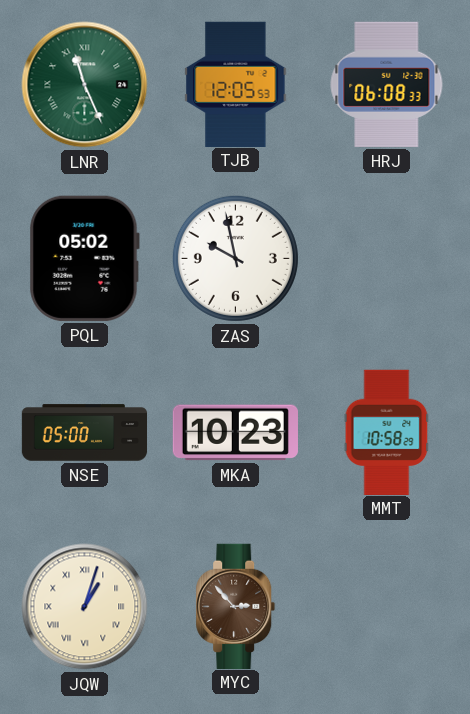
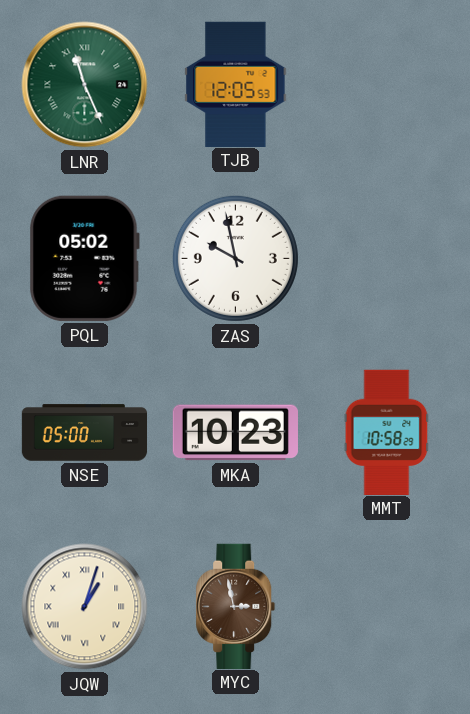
HRJ: 06:08 -> none
MYC: 2:53 -> 2:58
